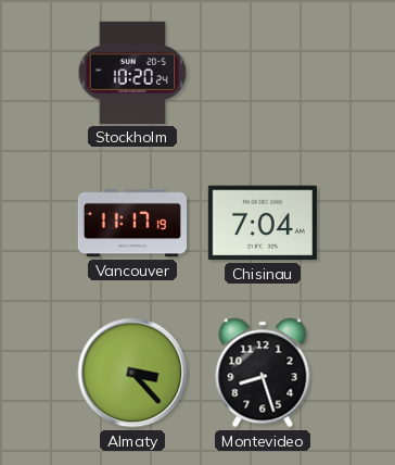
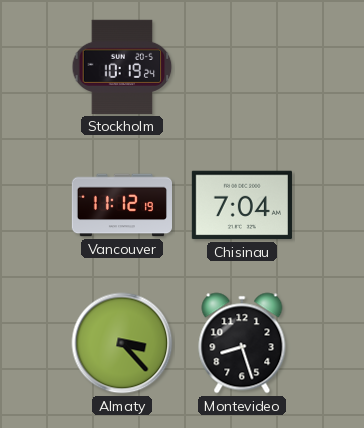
Stockholm: 10:20 -> 10:19
Vancouver: 11:17 -> 11:12
